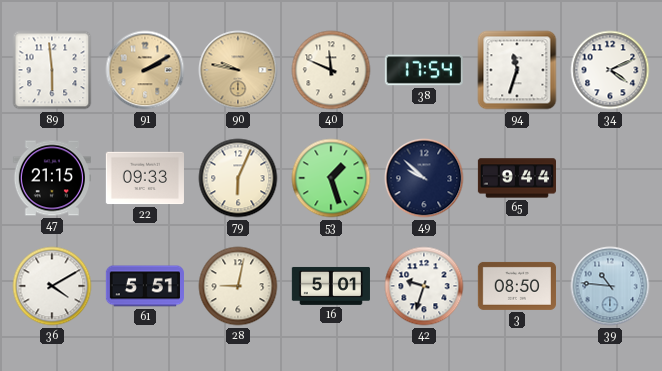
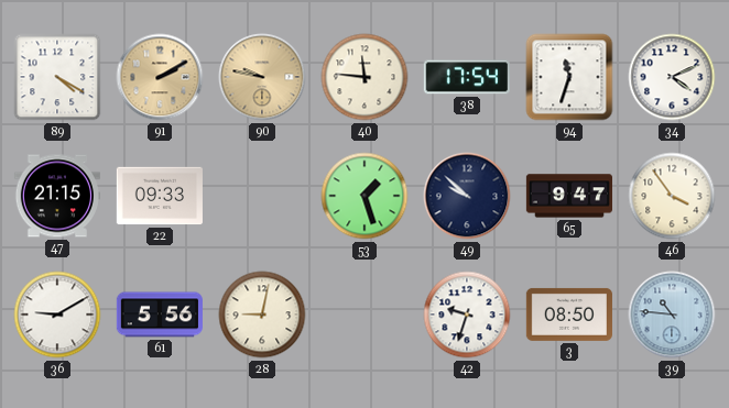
89: 5:59 -> 4:20
40: 11:49 -> 11:46
79: 6:04 -> none
65: 9:44 -> 9:47
46: none -> 3:54
36: 4:10 -> 9:10
61: 5:51 -> 5:56
16: 5:01 -> none
